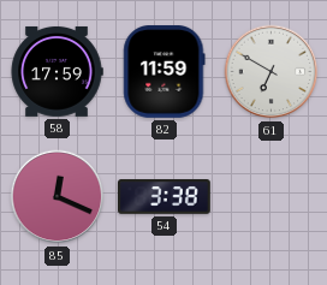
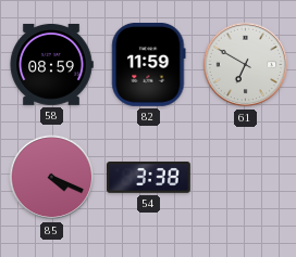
58: 17:59 -> 08:59
85: 12:19 -> 4:19
